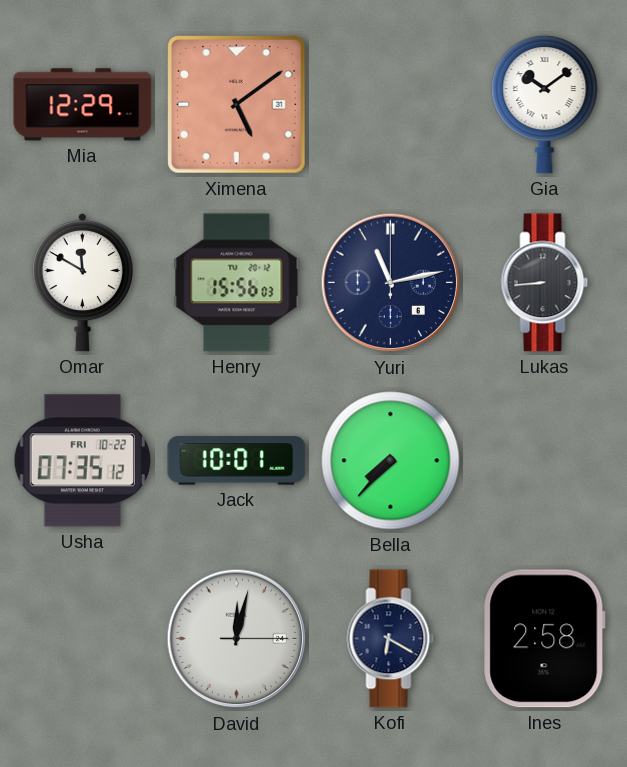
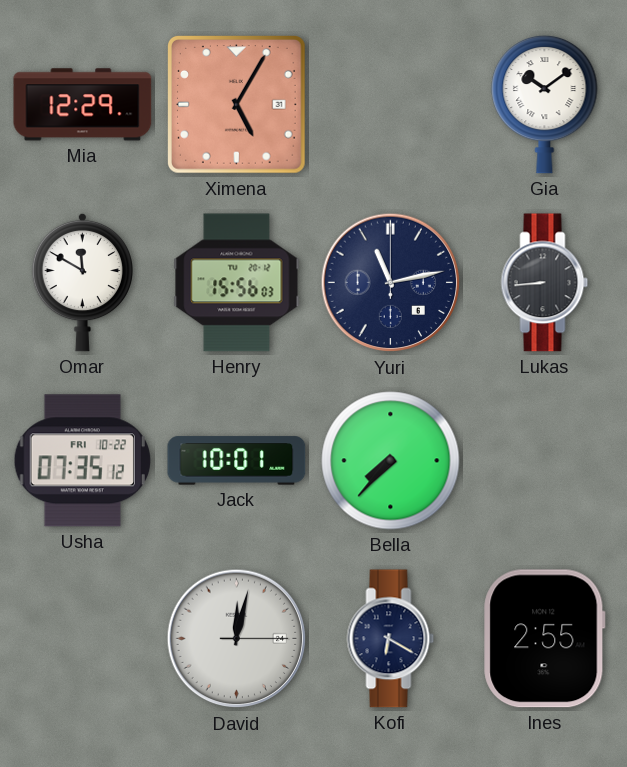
Ximena: 5:09 -> 5:05
Ines: 2:58 -> 2:55
